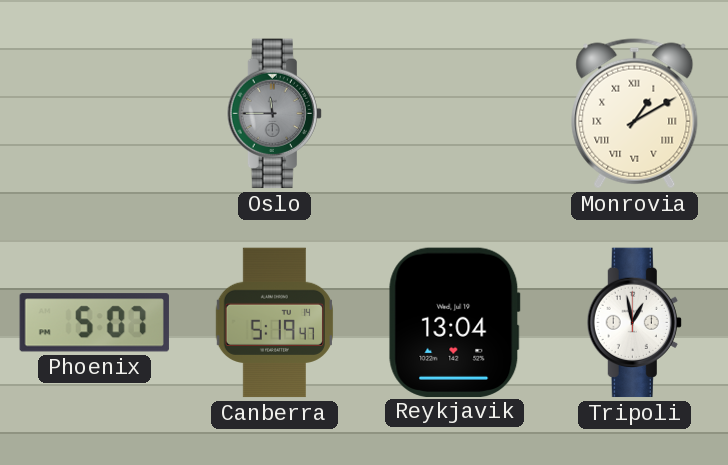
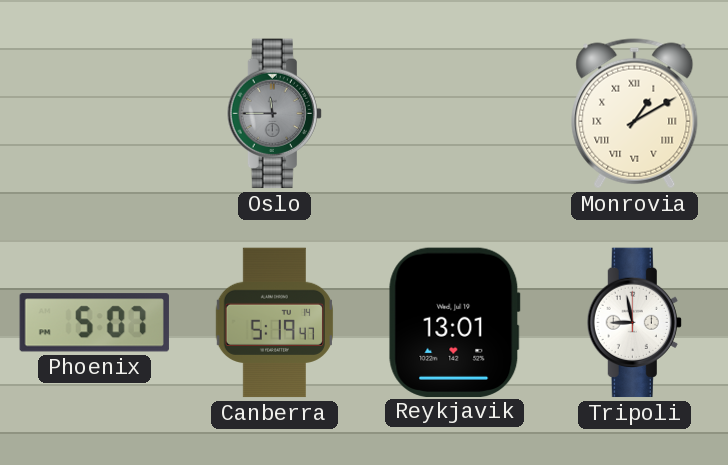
Reykjavik: 13:04 -> 13:01
Tripoli: 12:58 -> 8:58
